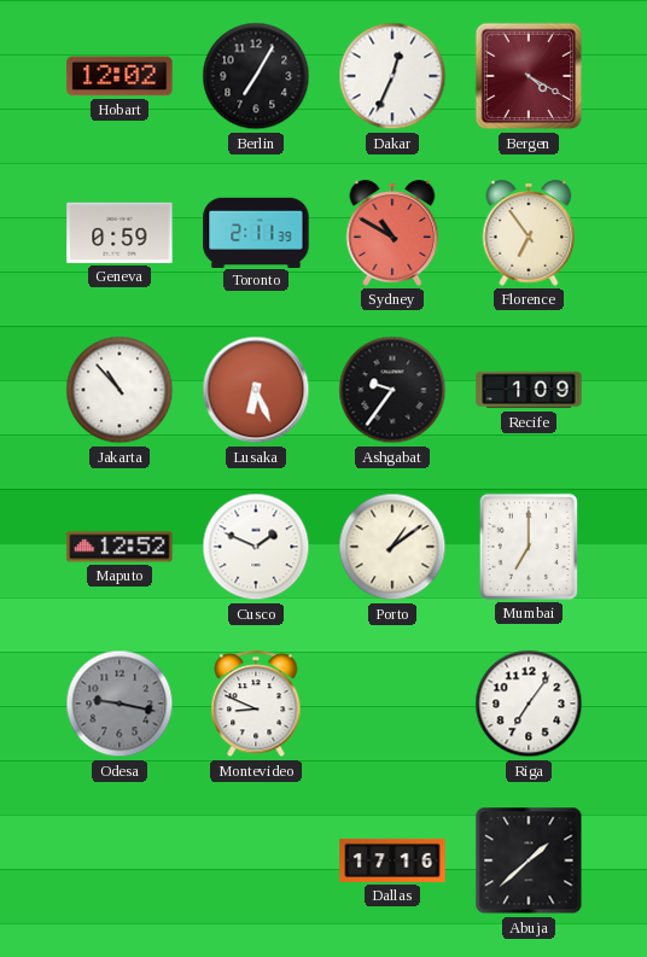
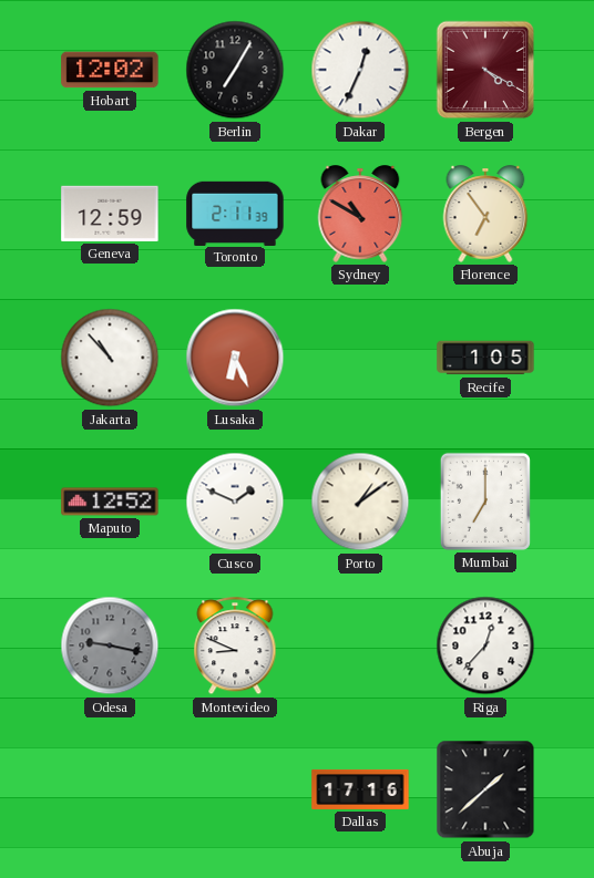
Geneva: 0:59 -> 12:59
Ashgabat: 9:36 -> none
Recife: 1:09 -> 1:05
Riga: 7:06 -> 12:37
